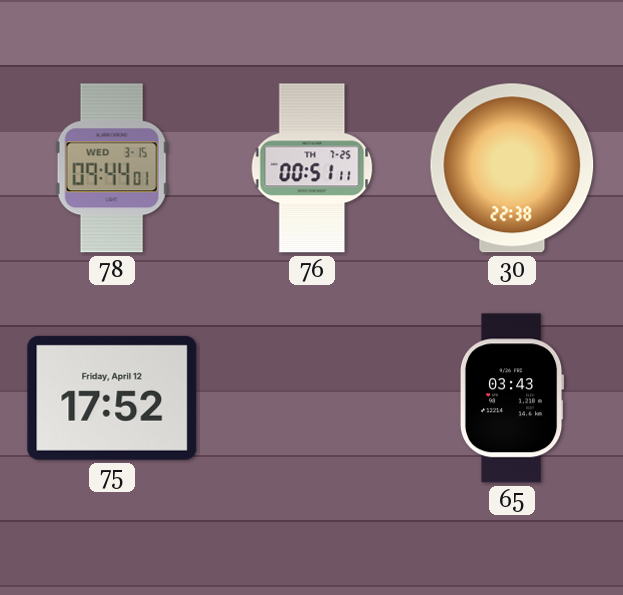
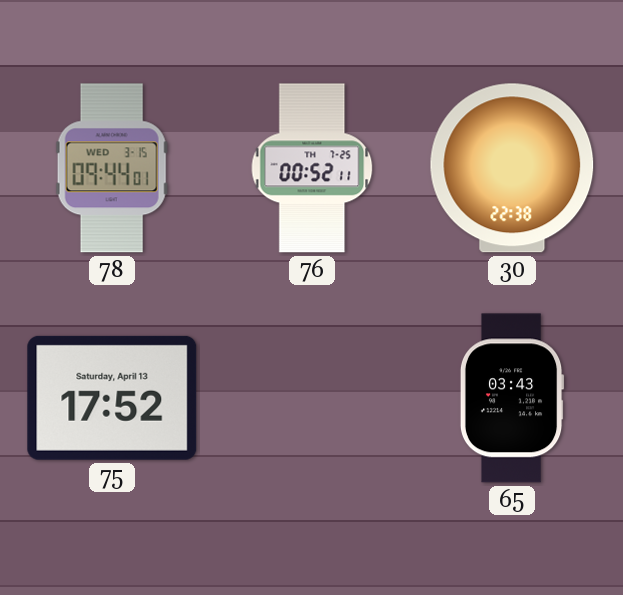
76: 00:51 -> 00:52
75 date: Friday, April 12 -> Saturday, April 13
